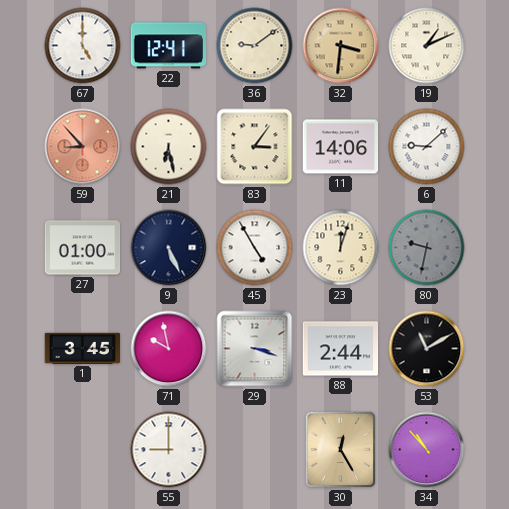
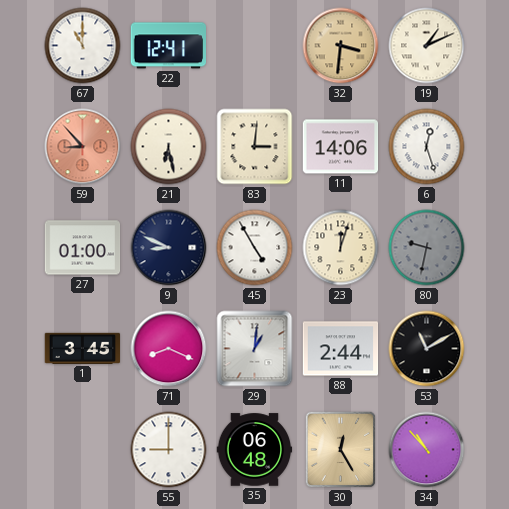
67: 5:00 -> 11:00
36: 9:09 -> none
83: 3:06 -> 3:01
6: 9:08 -> 12:27
9: 5:26 -> 8:49
71: 9:58 -> 8:19
29: 3:18 -> 1:01
35: none -> 06:48
